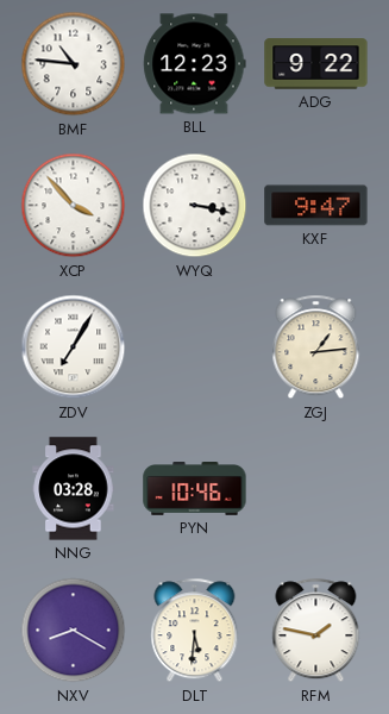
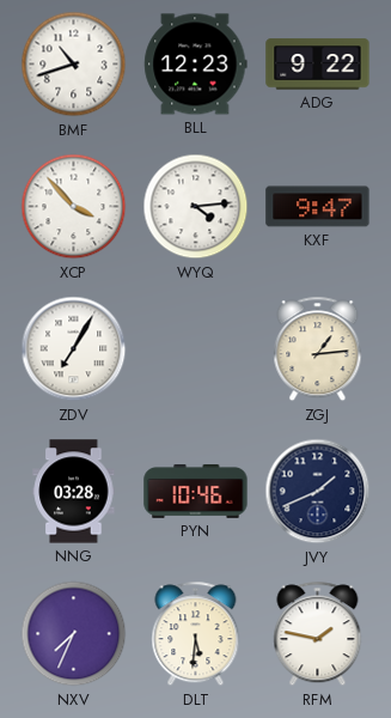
BMF: 10:46 -> 10:42
WYQ: 3:17 -> 4:14
JVY: none -> 1:41
NXV: 8:20 -> 7:34
